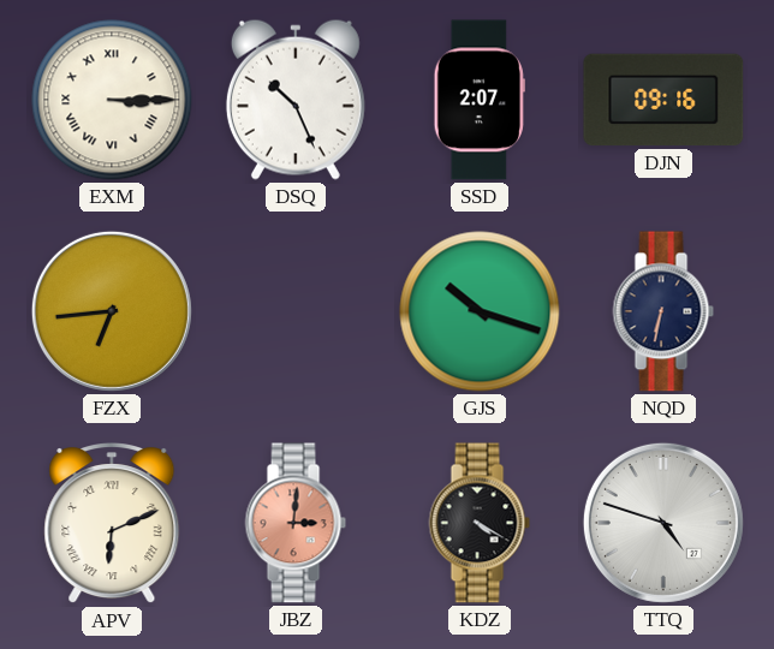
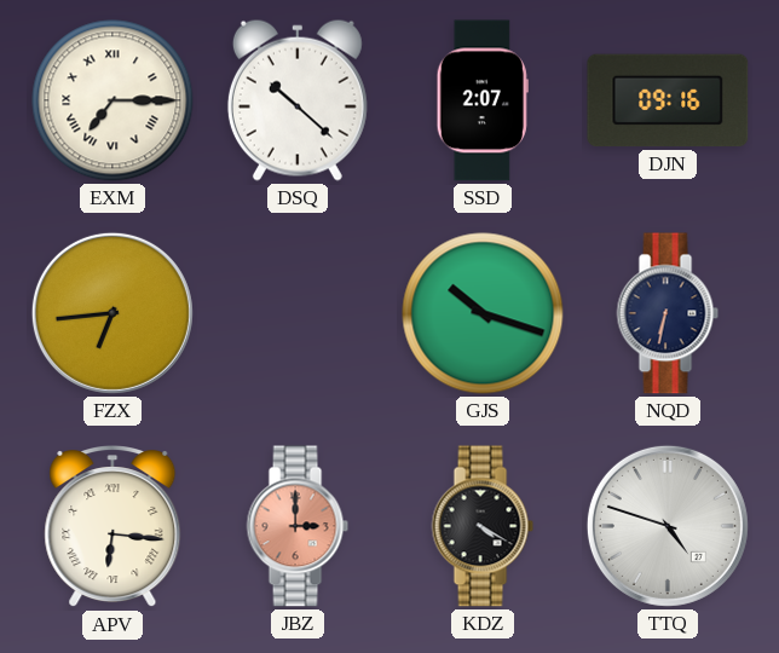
EXM: 3:15 -> 7:15
DSQ: 10:26 -> 10:22
APV: 6:11 -> 6:16
JBZ: 3:01 -> 3:00
